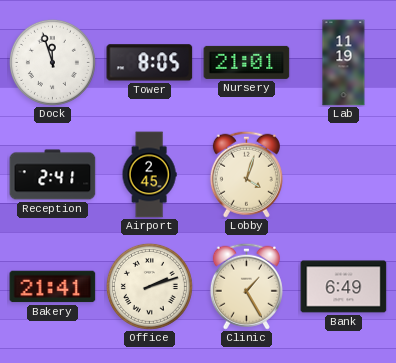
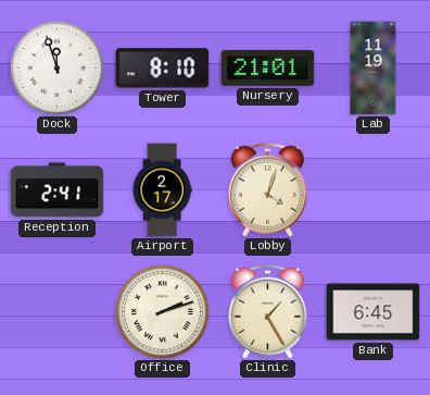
Tower: 8:05 -> 8:10
Airport: 2:45 -> 2:17
Bakery: 21:41 -> none
Bank: 6:49 -> 6:45
